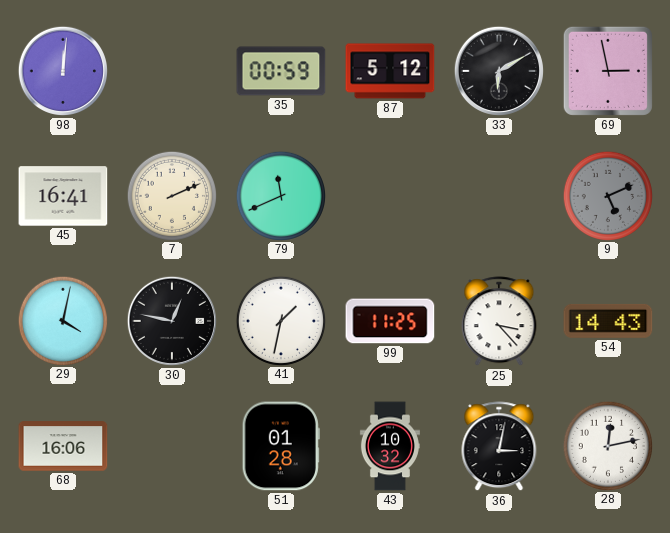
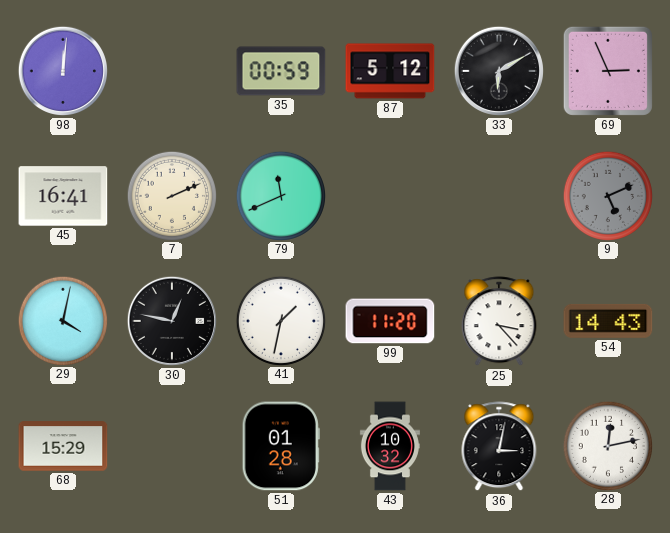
69: 2:58 -> 2:56
99: 11:25 -> 11:20
68: 16:06 -> 15:29
